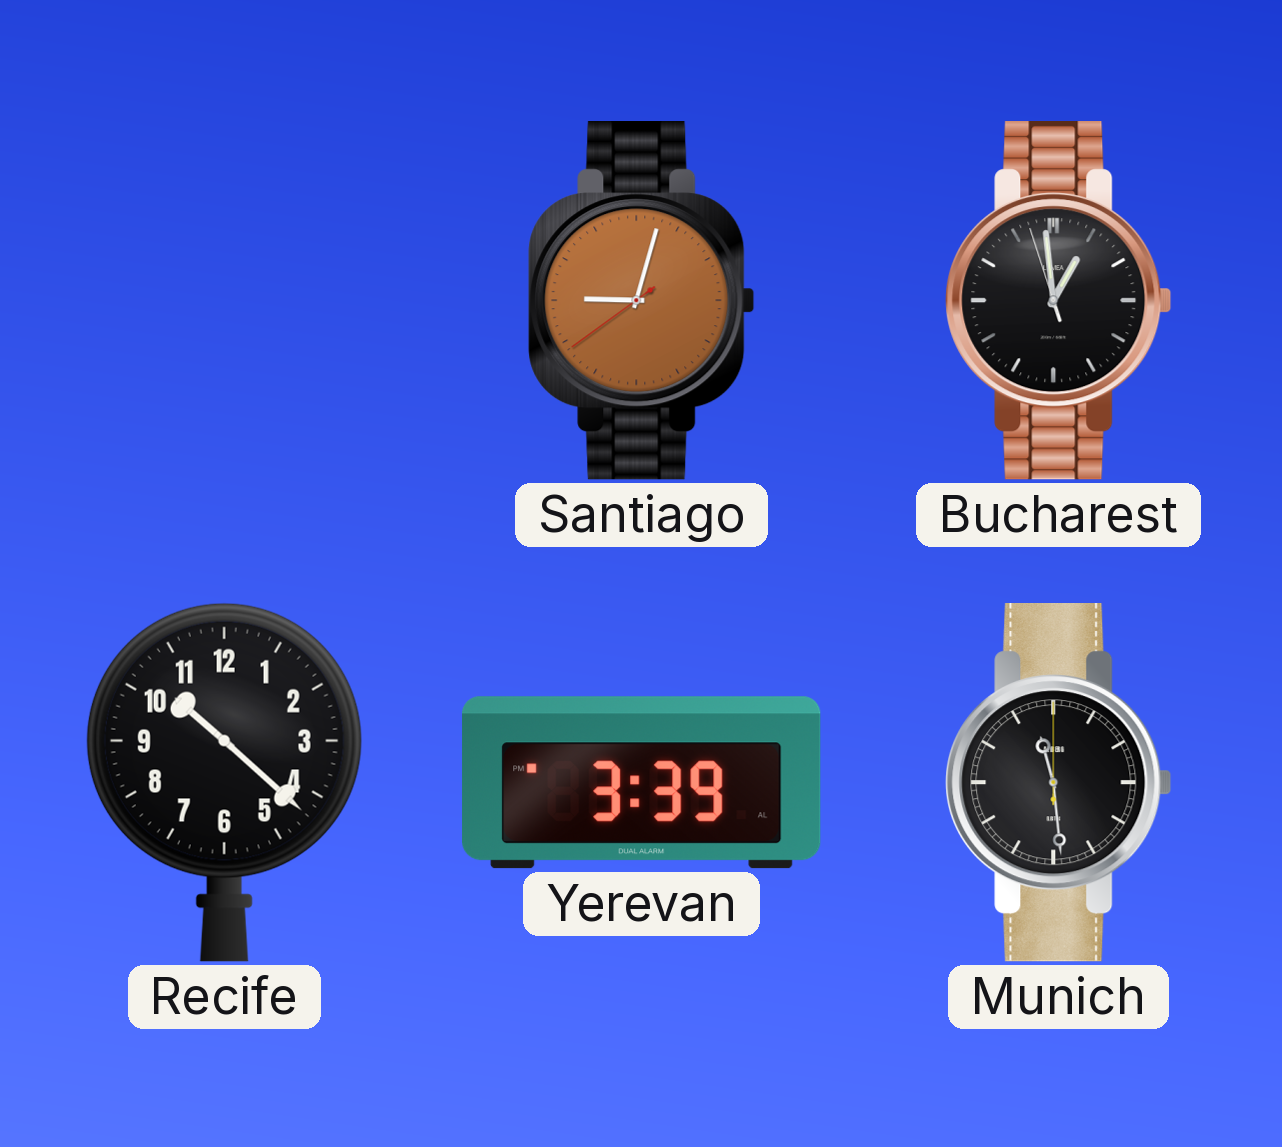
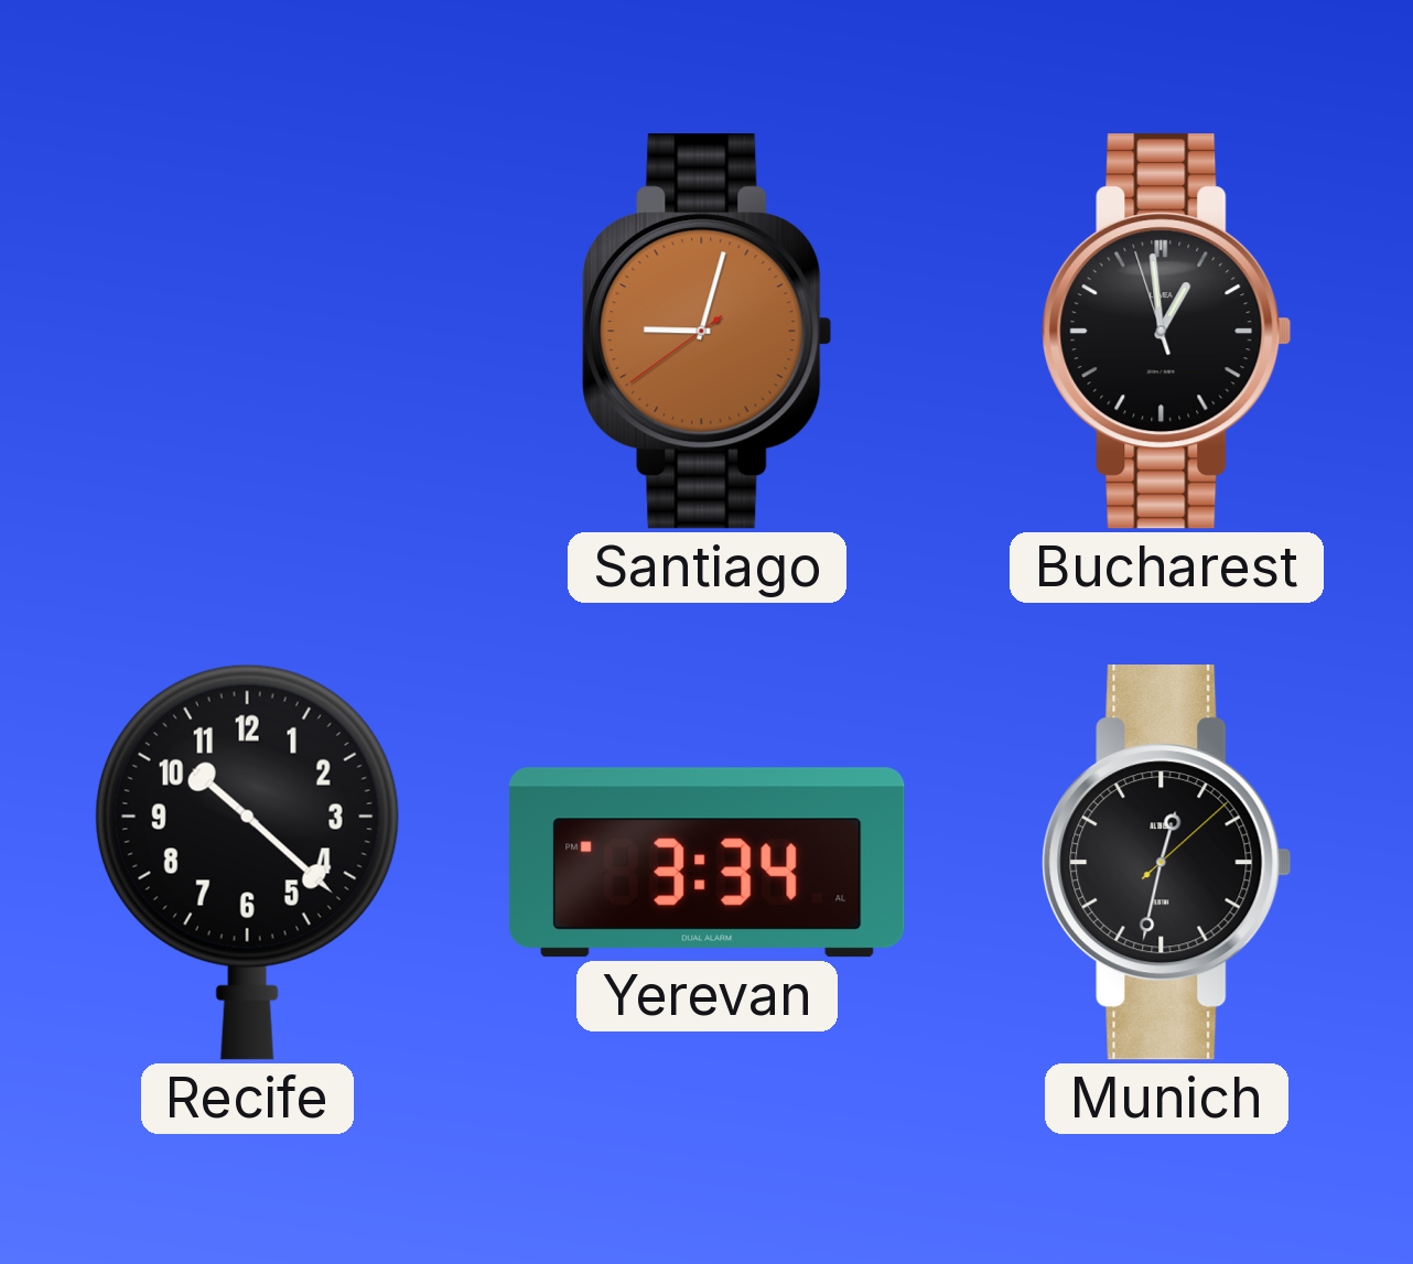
Yerevan: 3:39 -> 3:34
Munich: 11:29 -> 12:32
